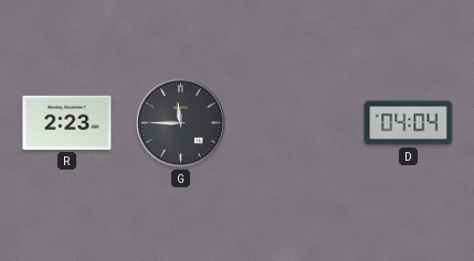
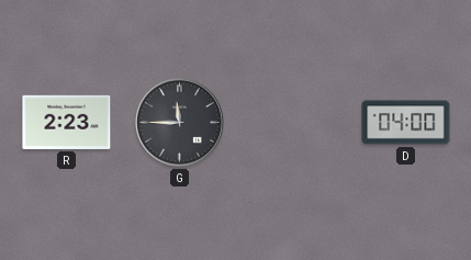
D: 04:04 -> 04:00
